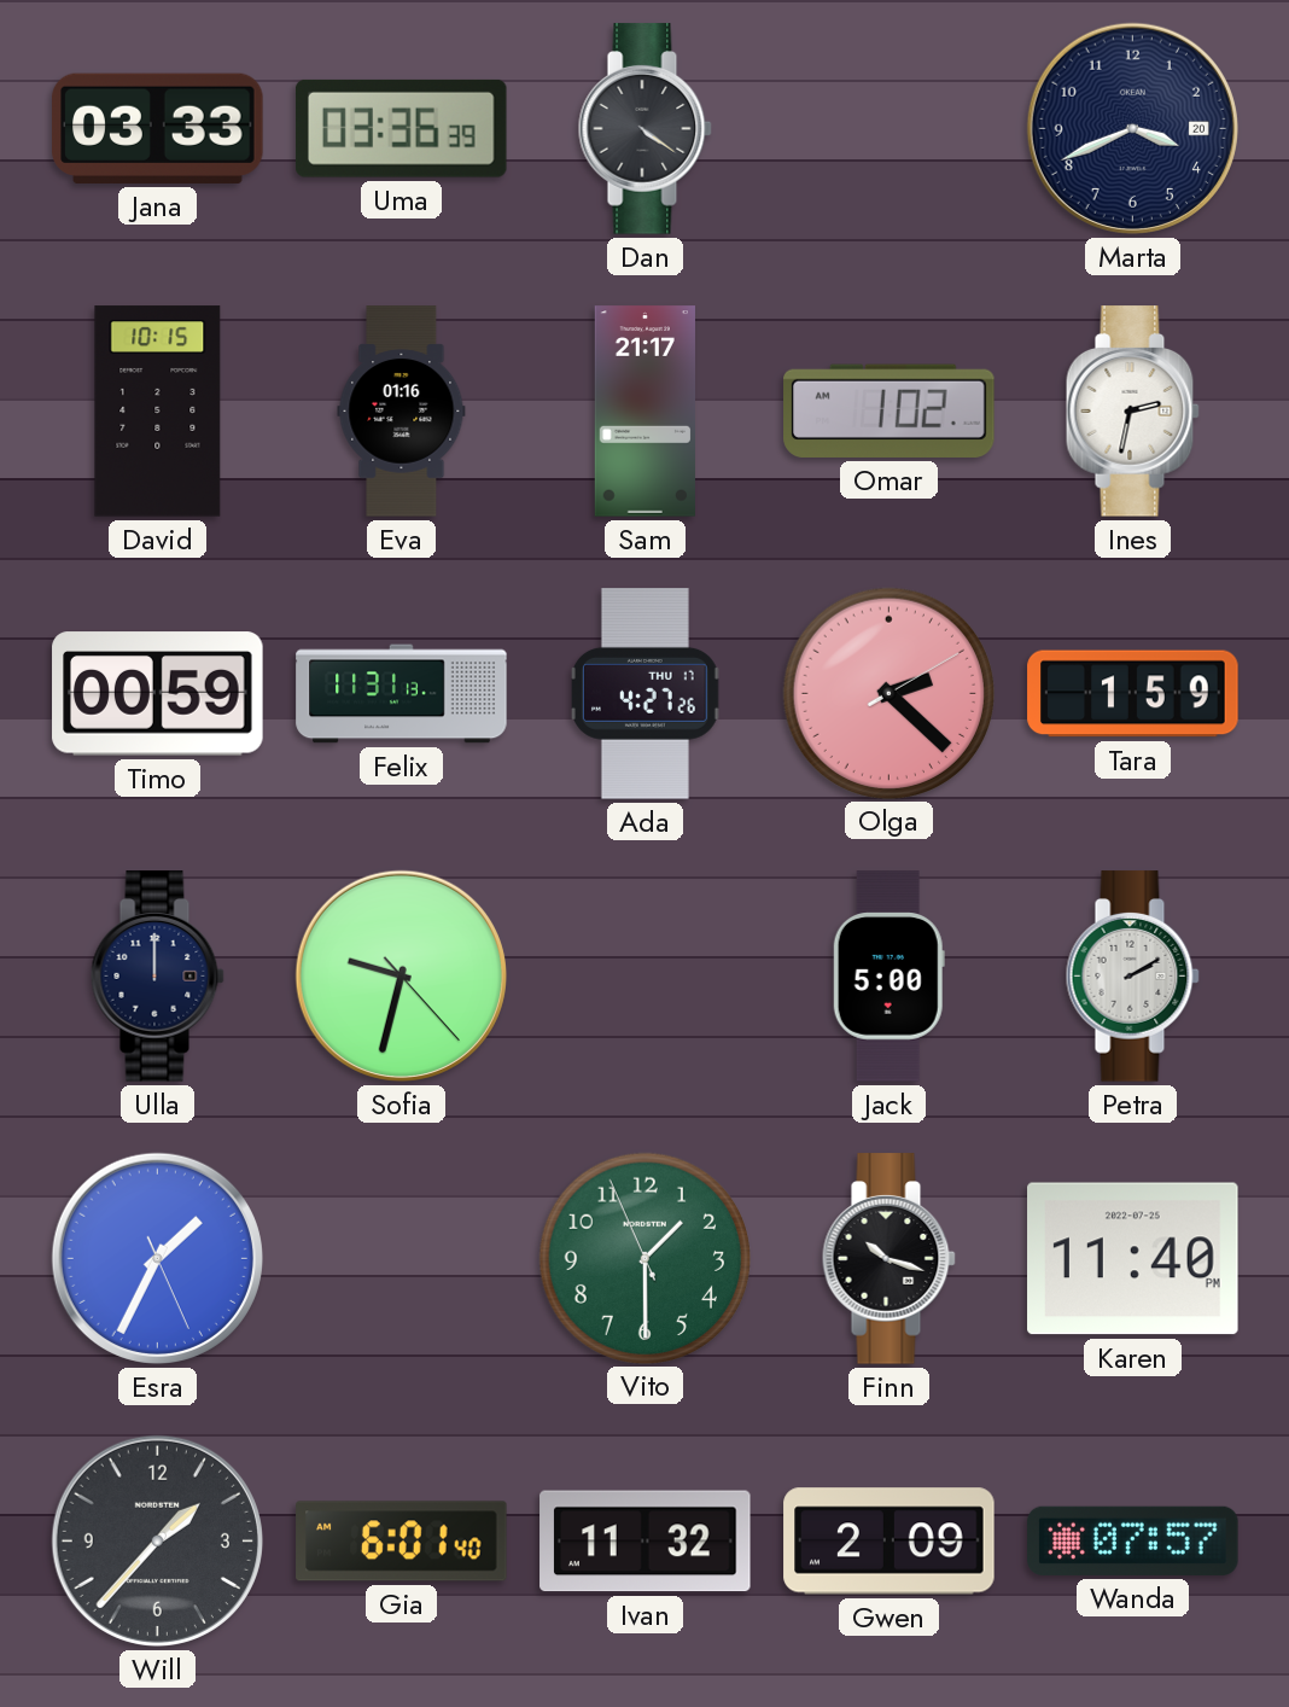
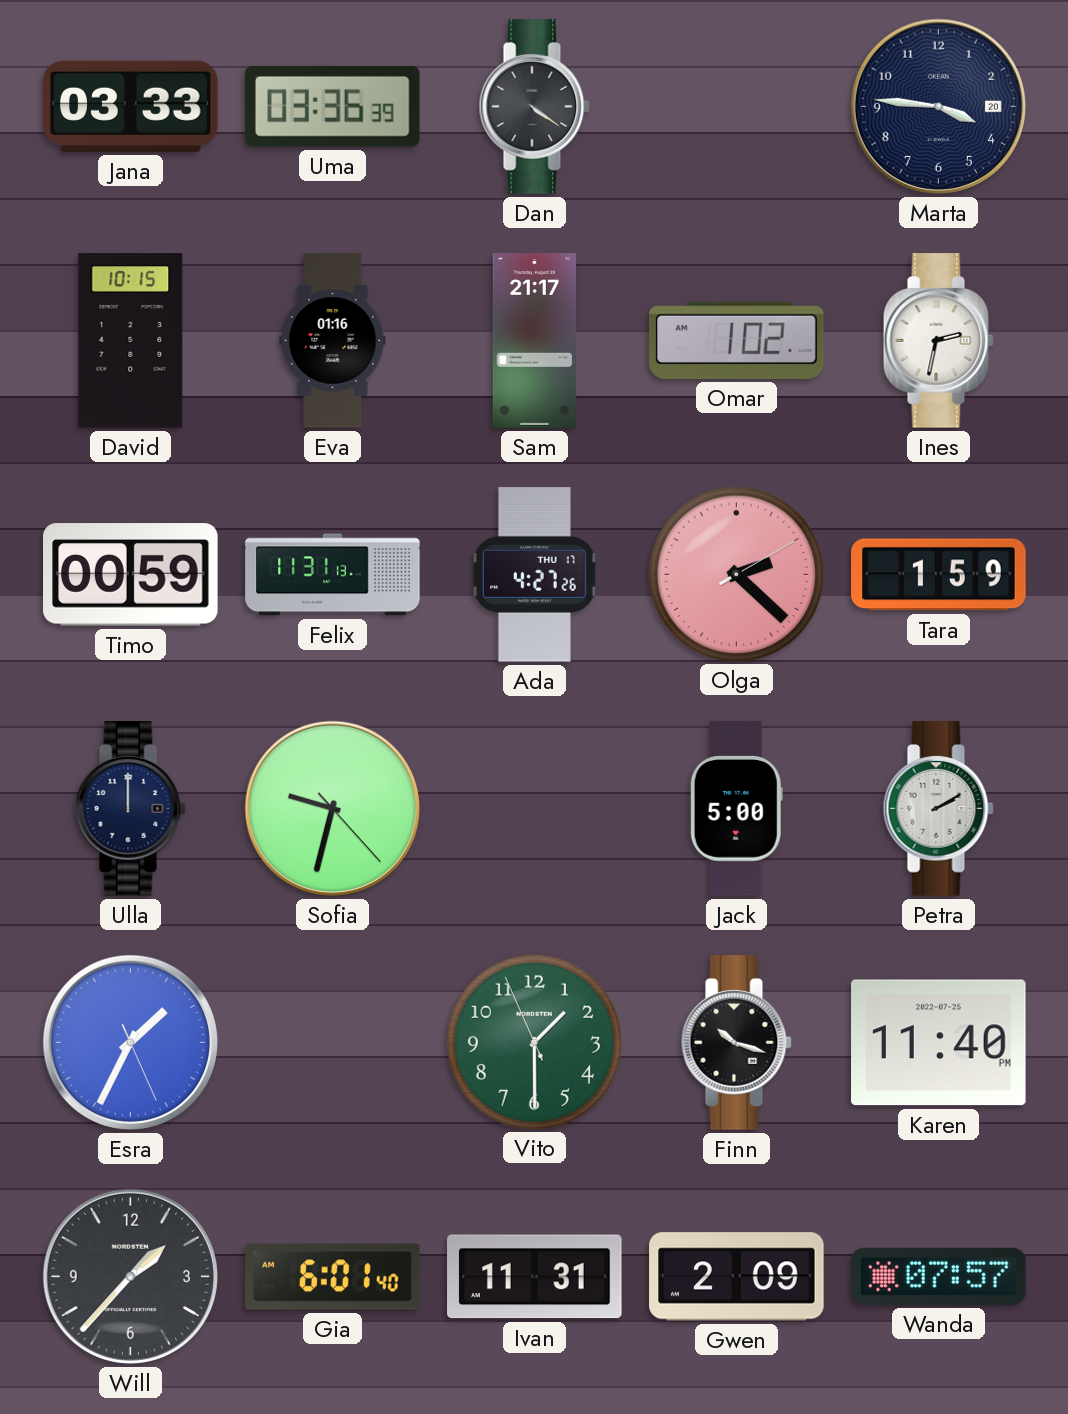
Marta: 3:41 -> 3:46
Ivan: 11:32 -> 11:31
